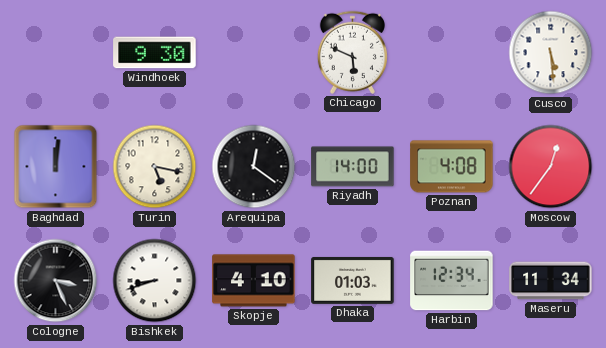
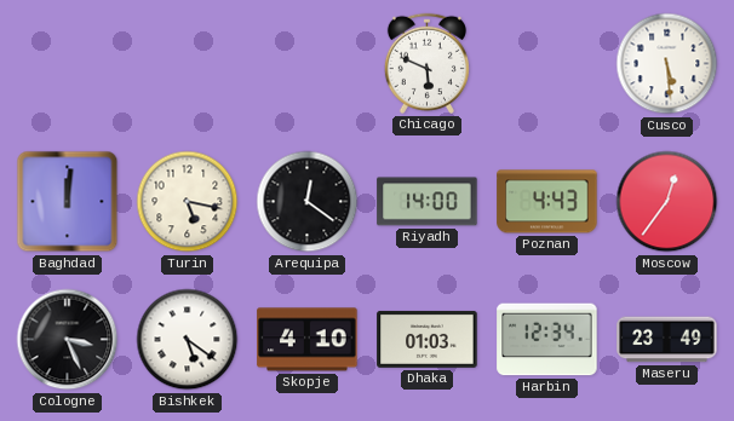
Windhoek: 9:30 -> none
Poznan: 4:08 -> 4:43
Bishkek: 8:42 -> 5:21
Maseru: 11:34 -> 23:49
